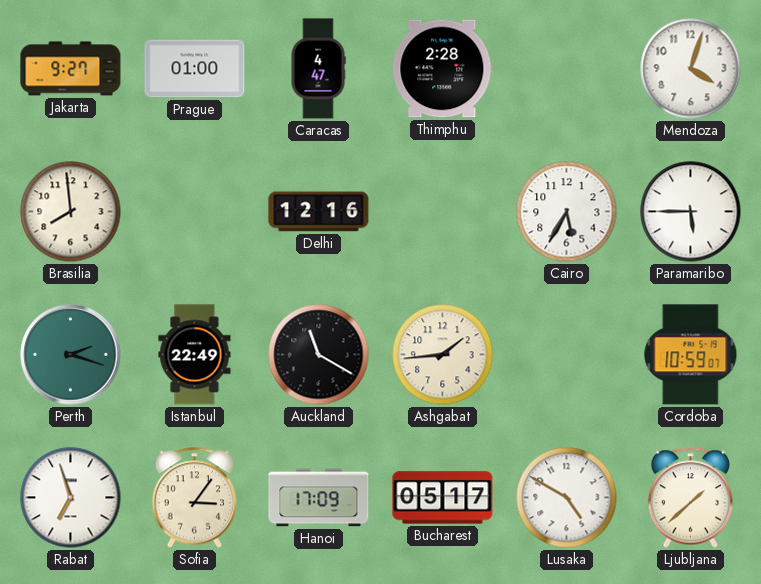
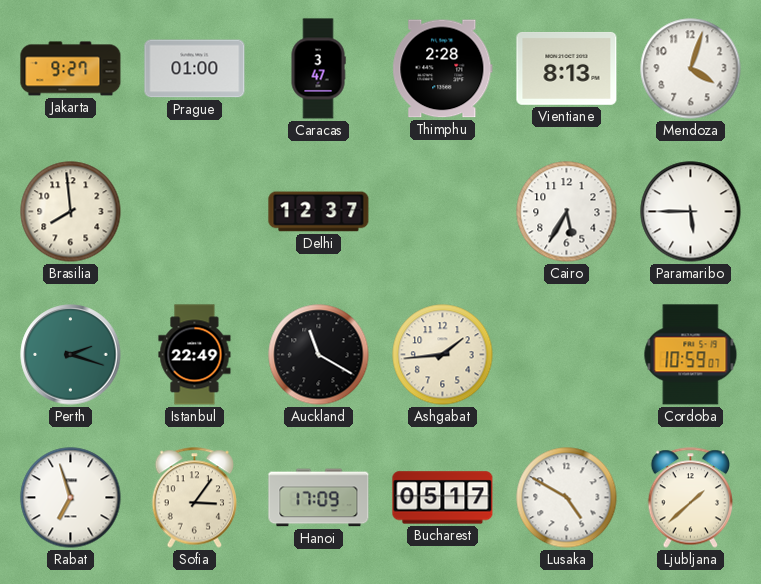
Caracas: 4:47 -> 3:47
Vientiane: none -> 8:13
Delhi: 12:16 -> 12:37
